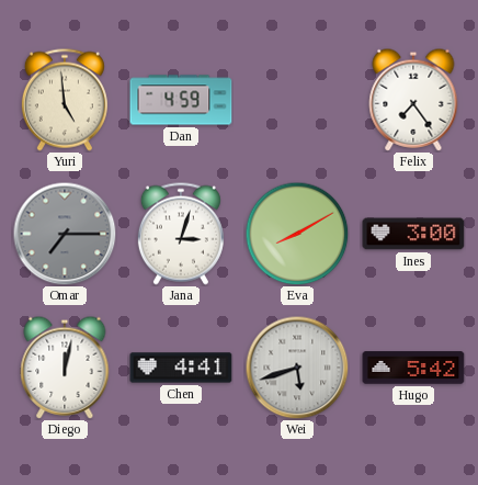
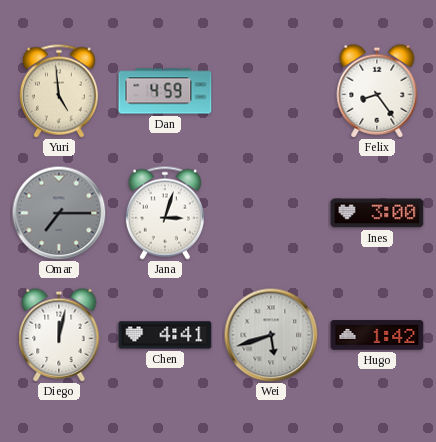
Felix: 7:24 -> 8:24
Eva: 8:10 -> none
Hugo: 5:42 -> 1:42
